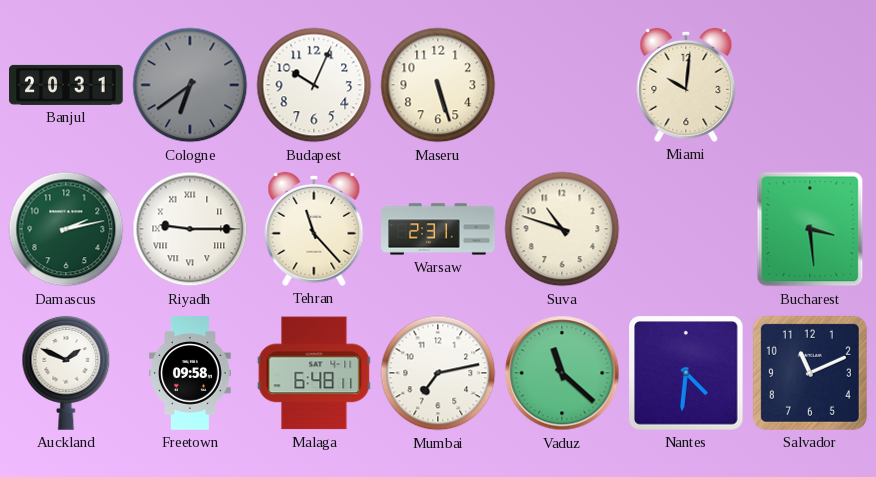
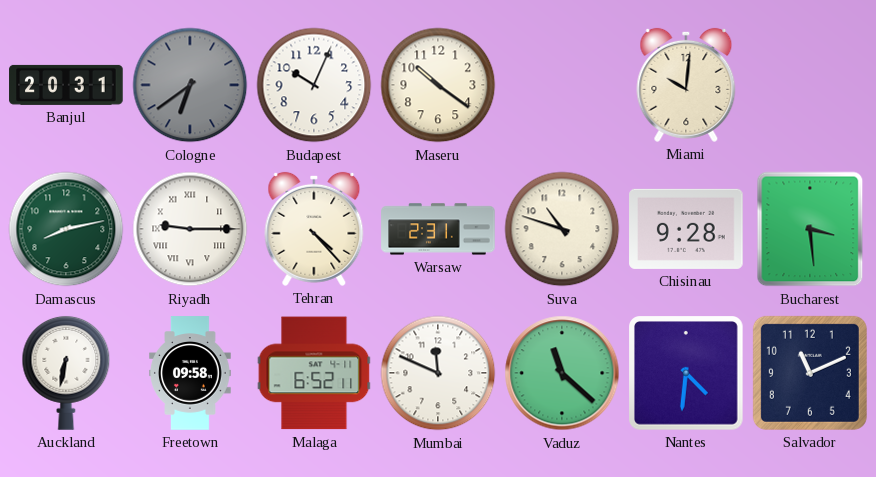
Maseru: 5:27 -> 10:21
Damascus: 2:13 -> 8:13
Tehran: 11:23 -> 4:23
Chisinau: none -> 9:28
Auckland: 1:49 -> 6:32
Malaga: 6:48 -> 6:52
Mumbai: 7:13 -> 11:49
